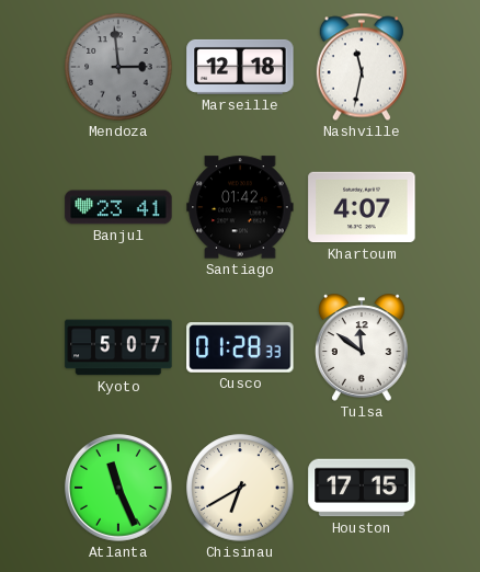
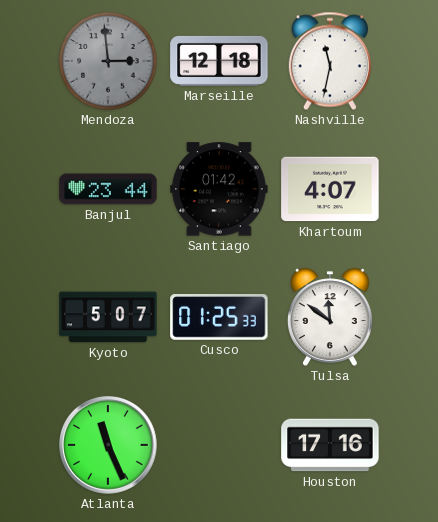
Banjul: 23:41 -> 23:44
Cusco: 01:28 -> 01:25
Chisinau: 6:40 -> none
Houston: 17:15 -> 17:16
